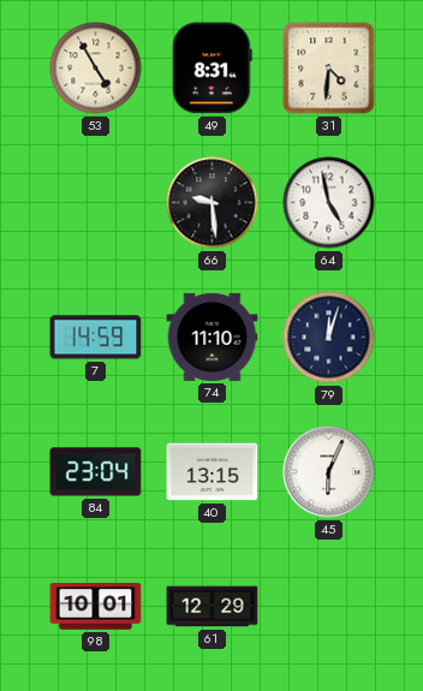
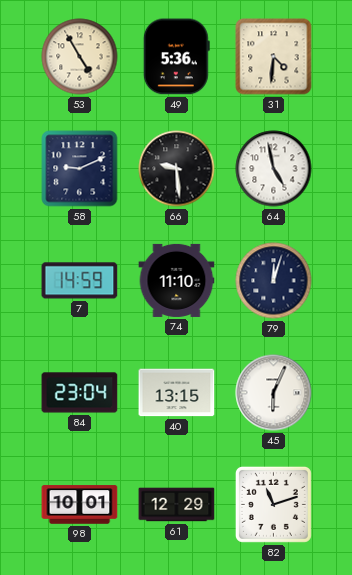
49: 8:31 -> 5:36
58: none -> 9:11
82: none -> 11:12
